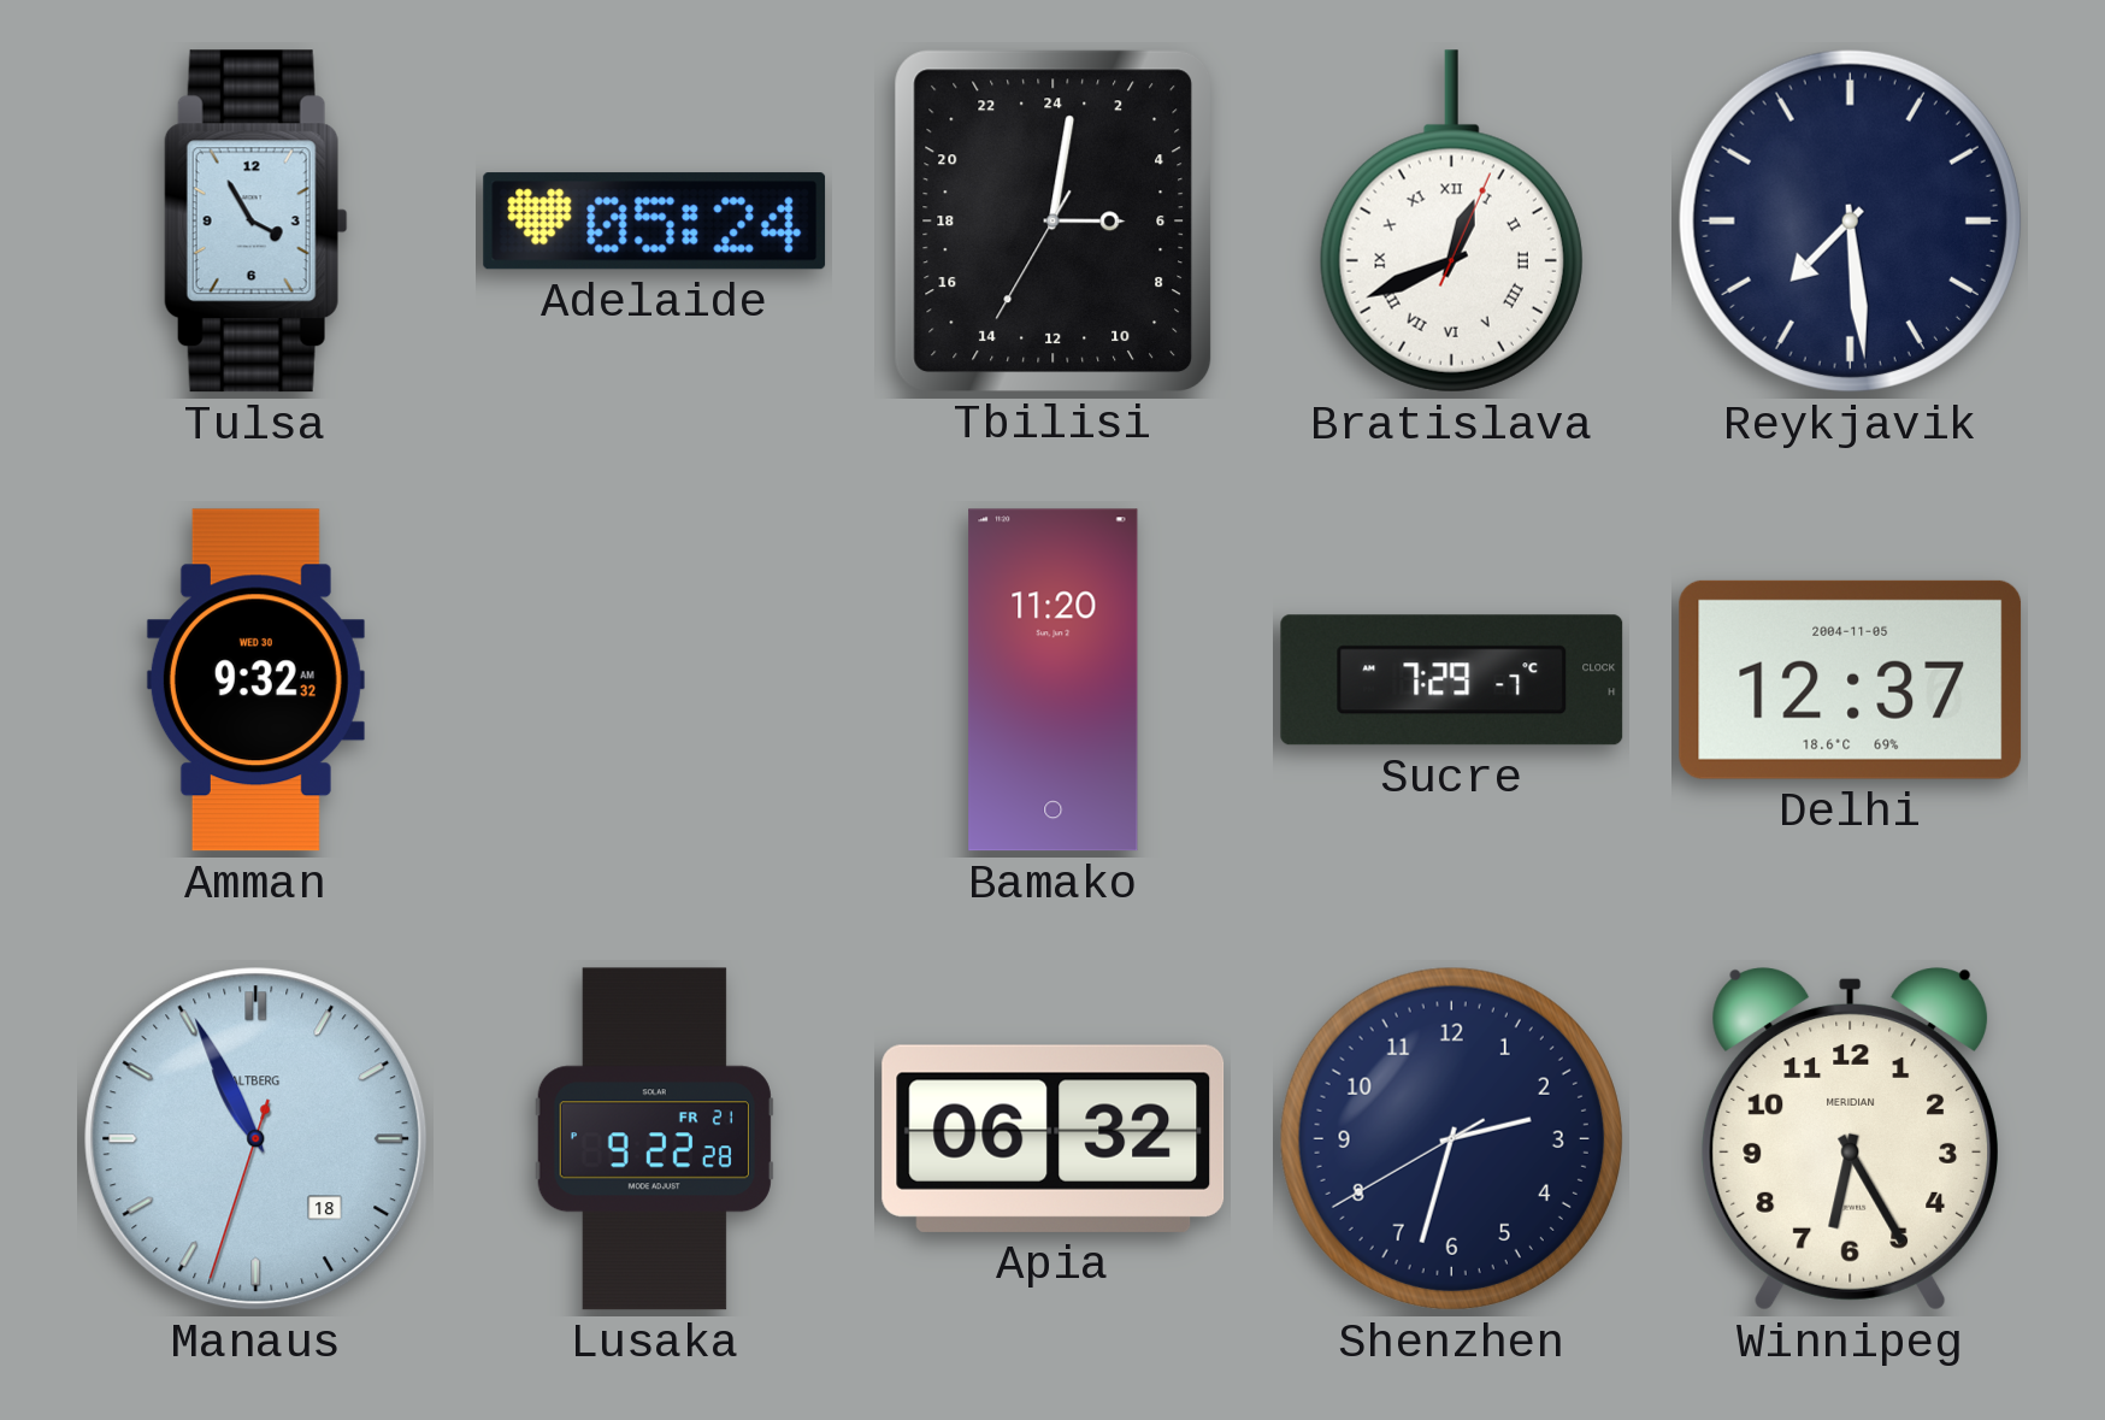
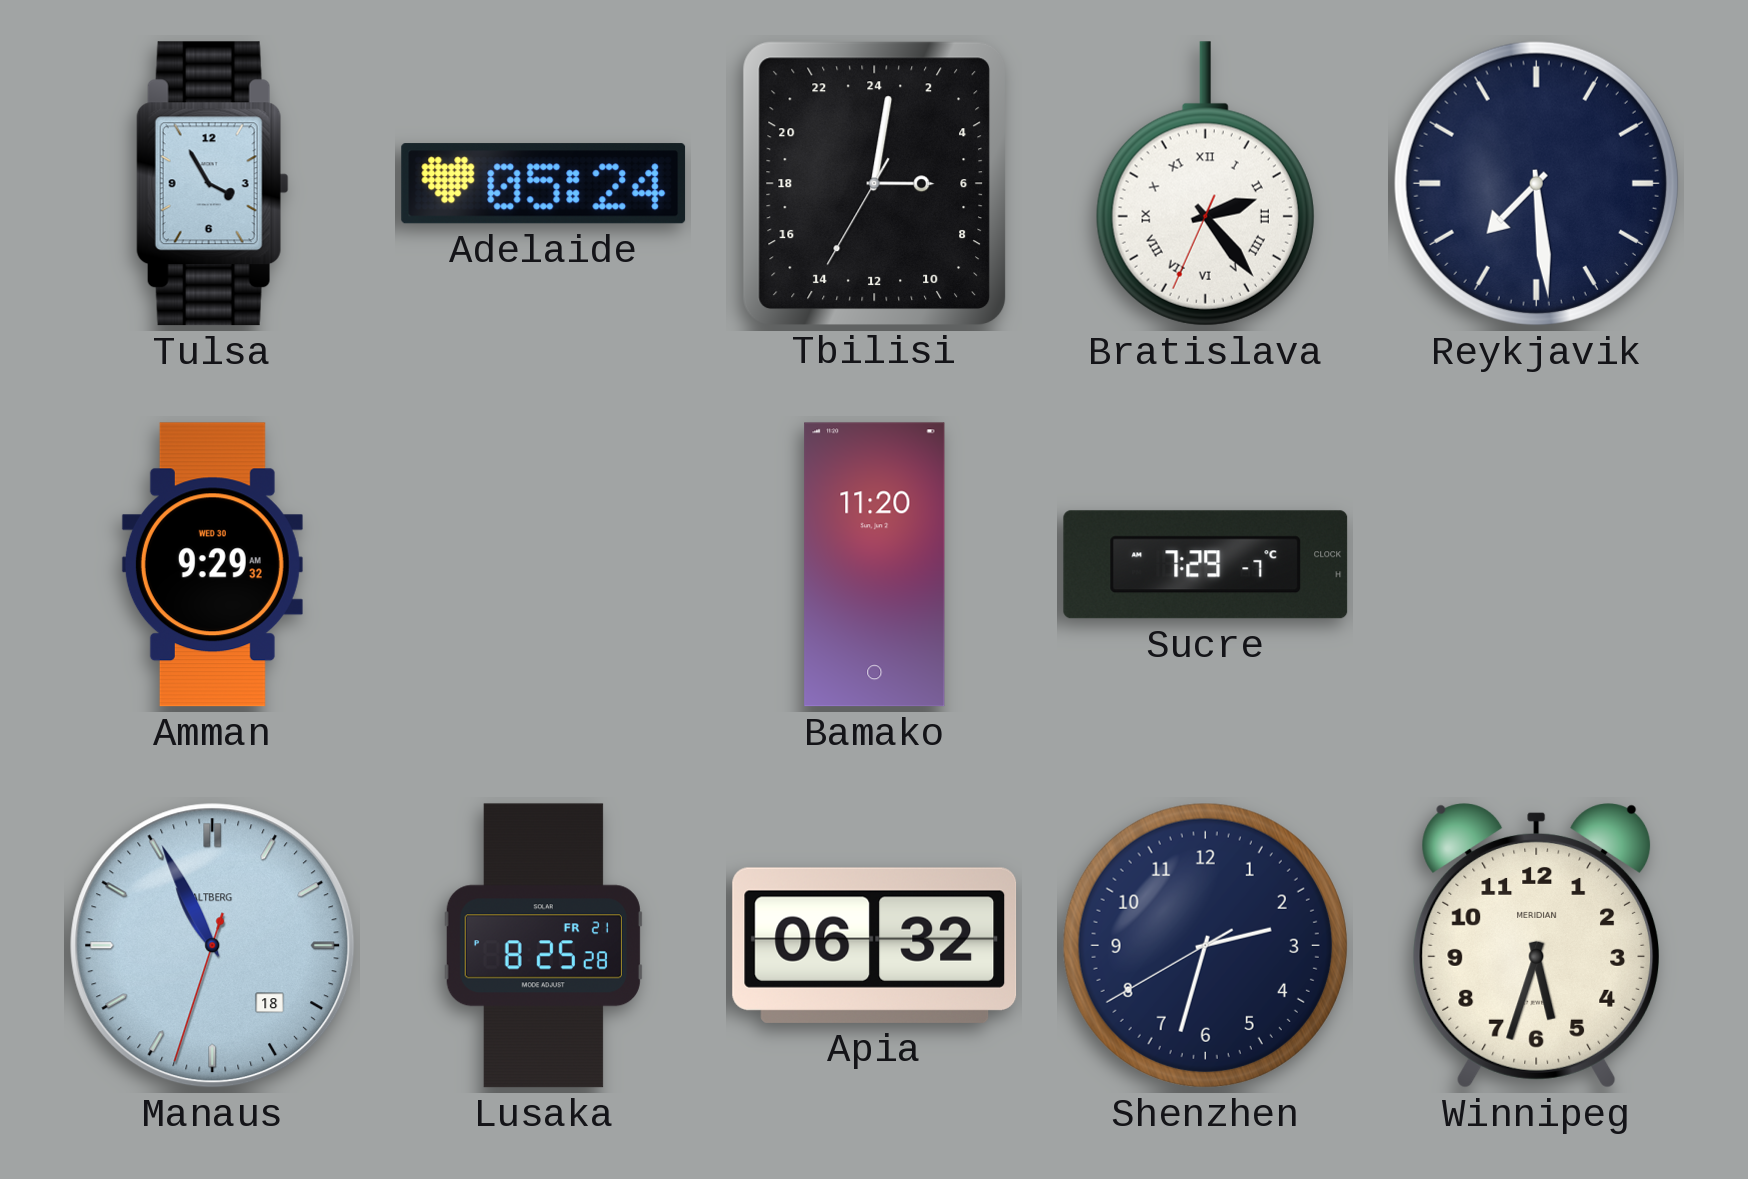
Bratislava: 12:41 -> 2:23
Amman: 9:32 -> 9:29
Delhi: 12:37 -> none
Lusaka: 9:22 -> 8:25
Winnipeg: 6:25 -> 5:33
